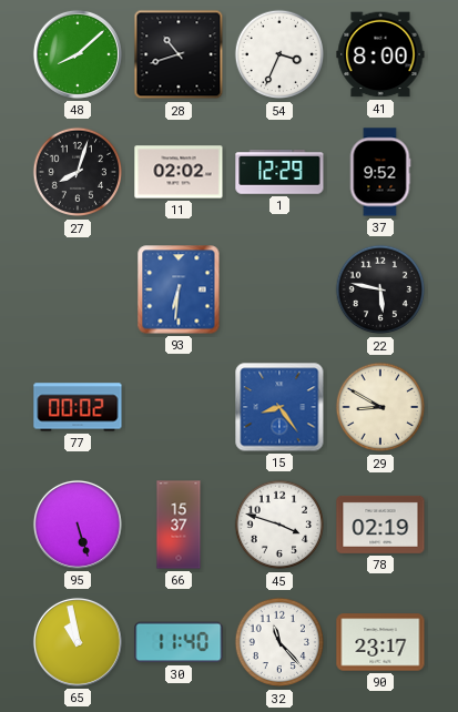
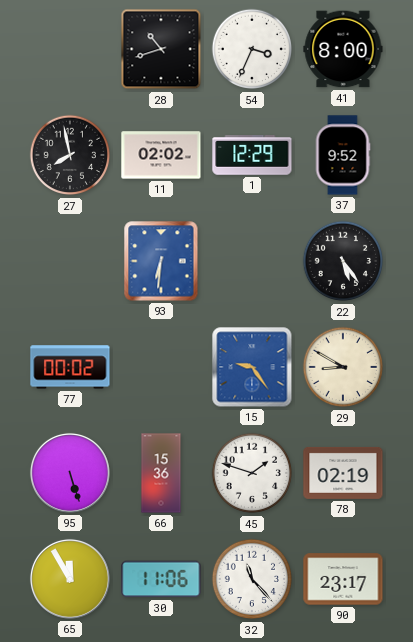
48: 8:08 -> none
27: 8:03 -> 7:58
22: 5:47 -> 5:24
15: 8:24 -> 9:24
66: 15:37 -> 15:36
45: 3:48 -> 1:48
65: 10:58 -> 11:55
30: 11:40 -> 11:06
